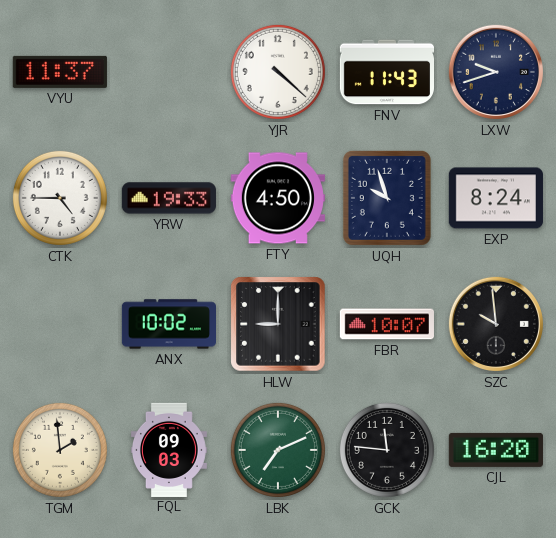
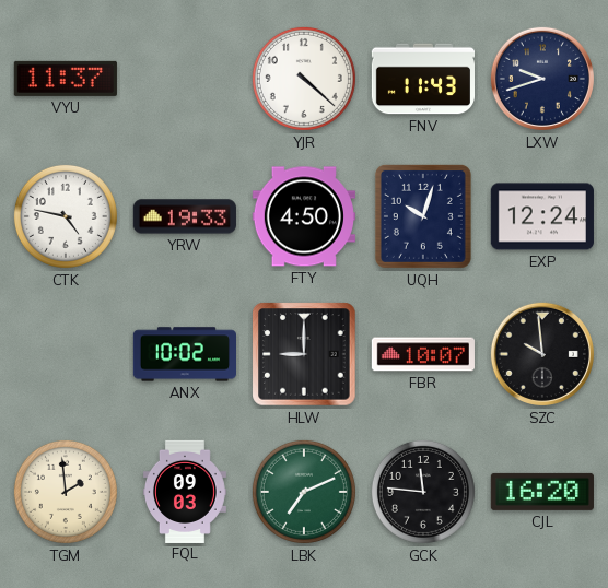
CTK: 4:45 -> 4:47
UQH: 9:57 -> 10:03
EXP: 8:24 -> 12:24
